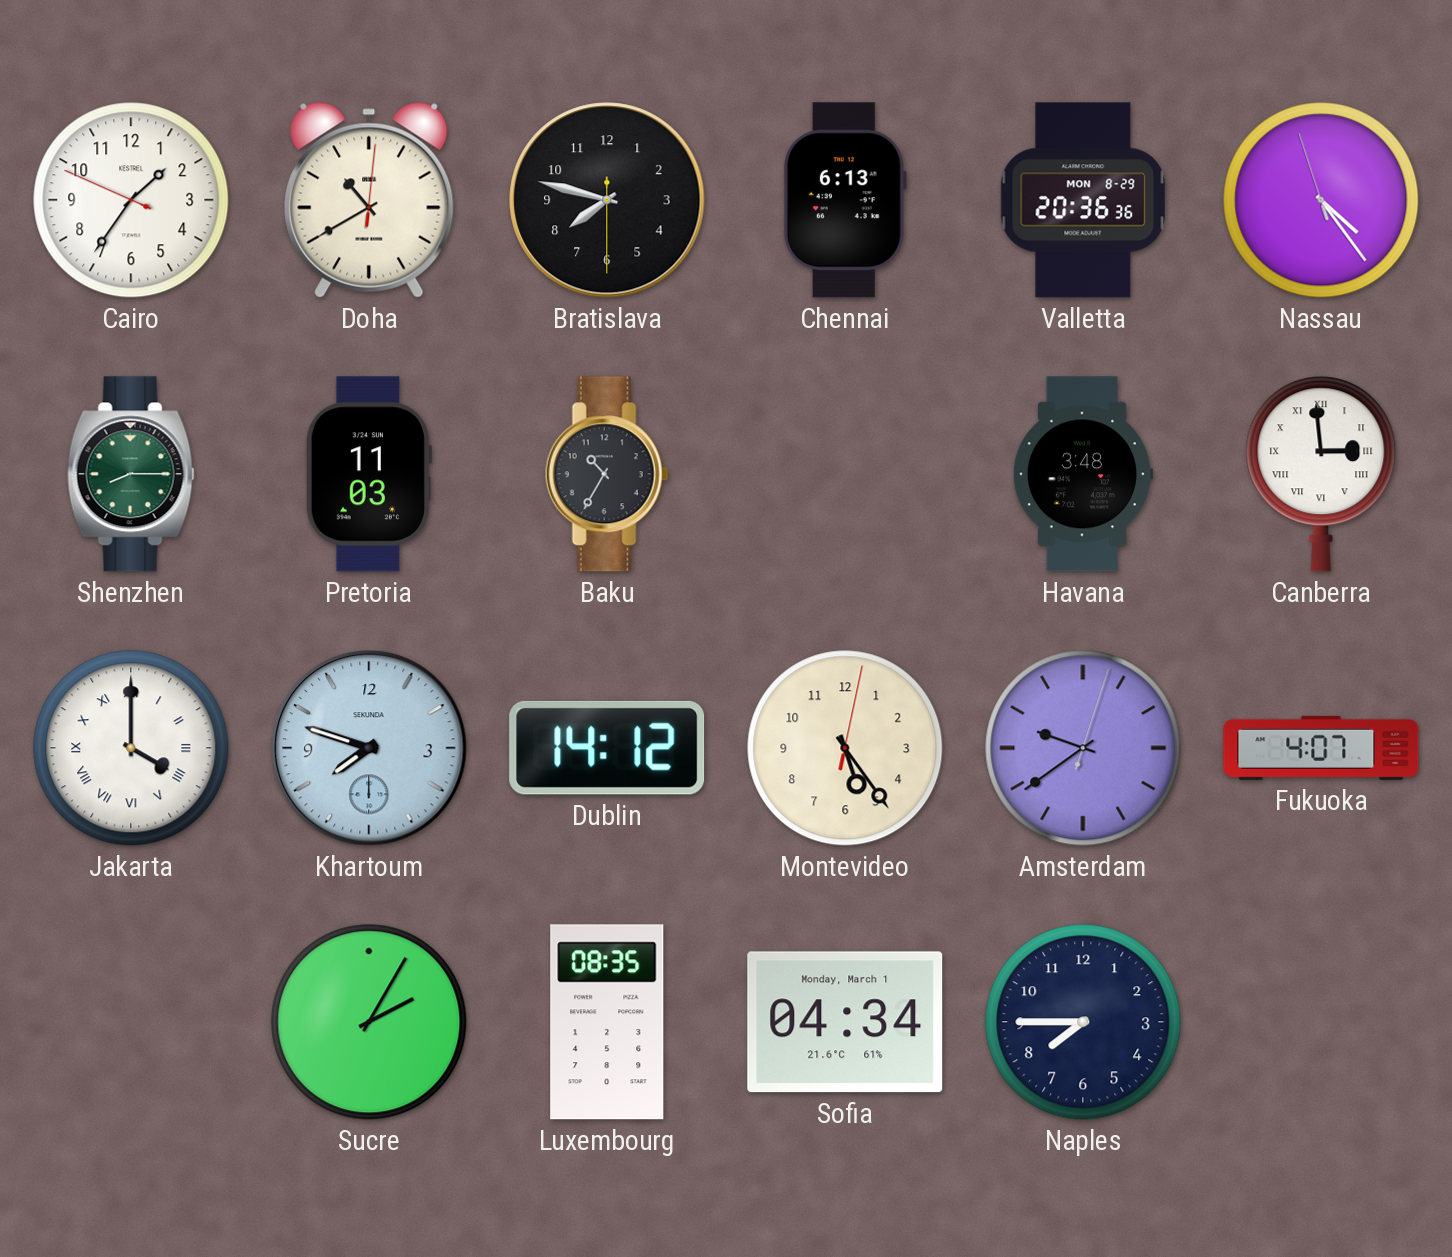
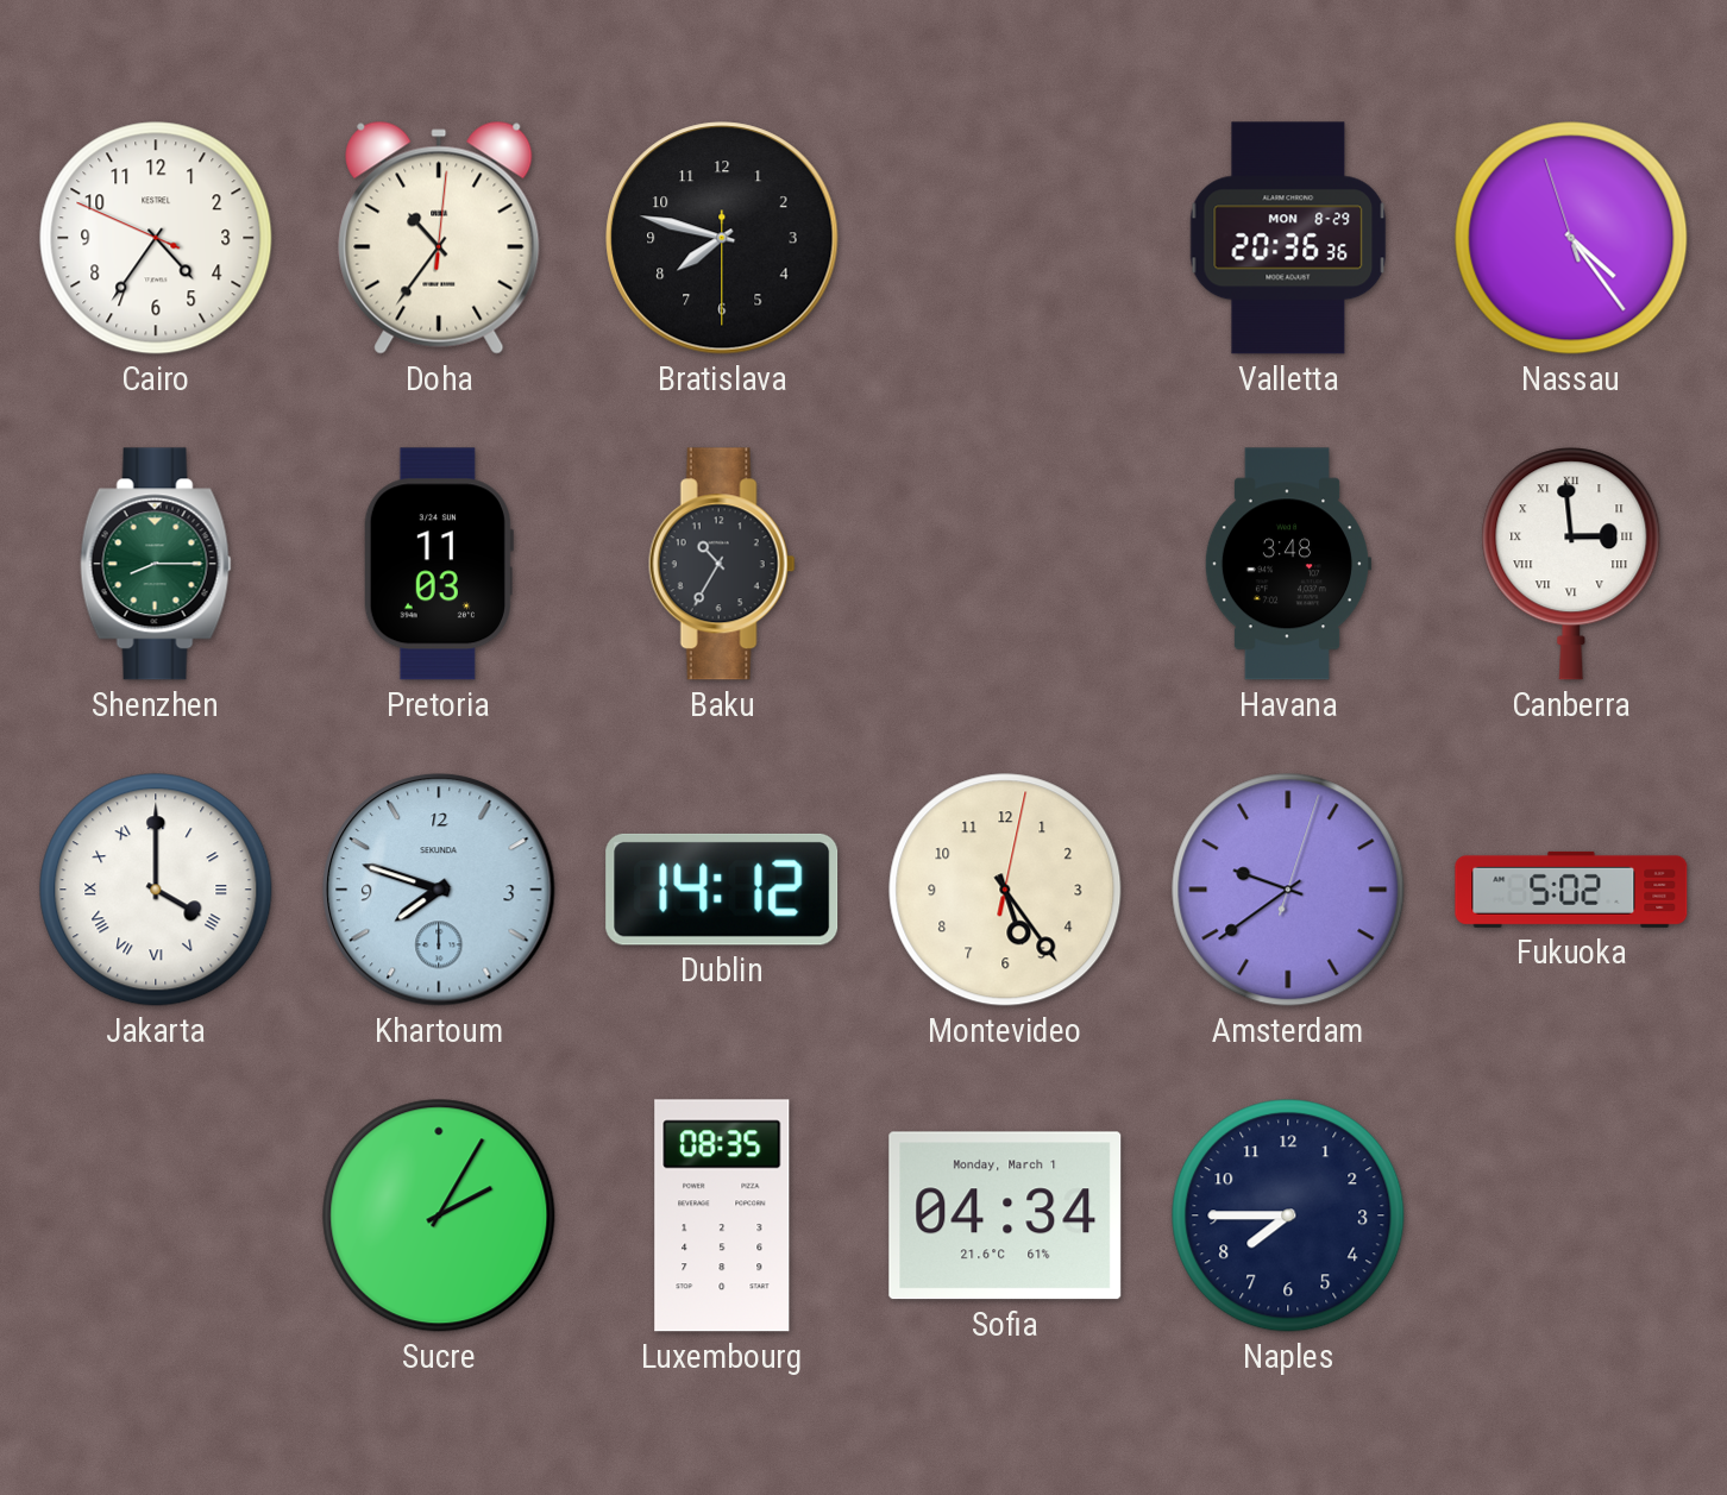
Cairo: 1:35 -> 4:35
Doha: 10:40 -> 10:36
Chennai: 6:13 -> none
Fukuoka: 4:07 -> 5:02
